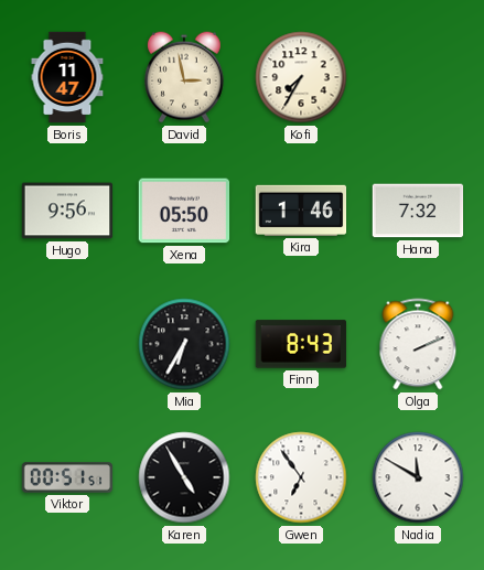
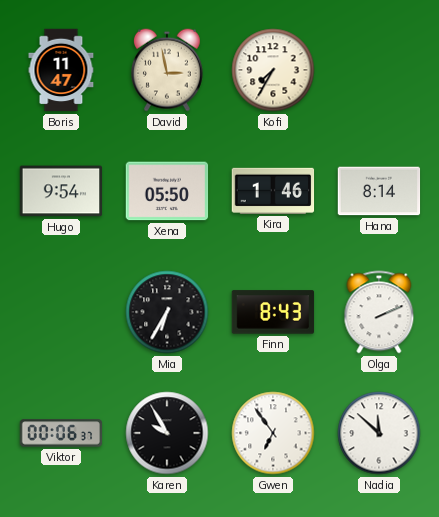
Hugo: 9:56 -> 9:54
Hana: 7:32 -> 8:14
Viktor: 00:51 -> 00:06
Karen: 4:55 -> 9:55
Nadia: 11:50 -> 11:52
